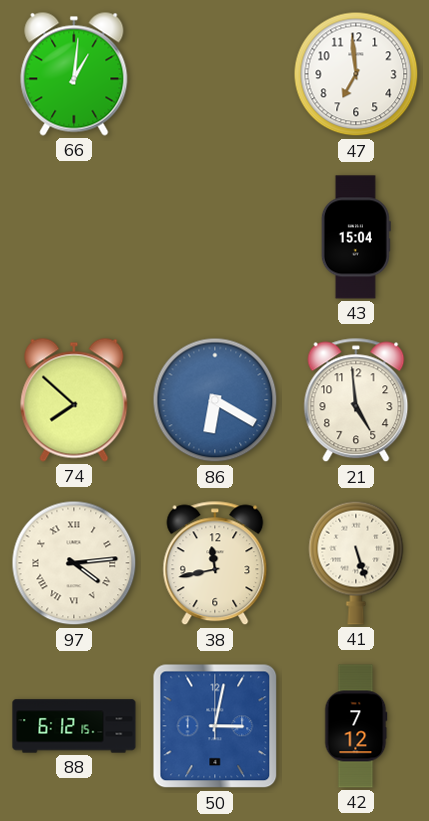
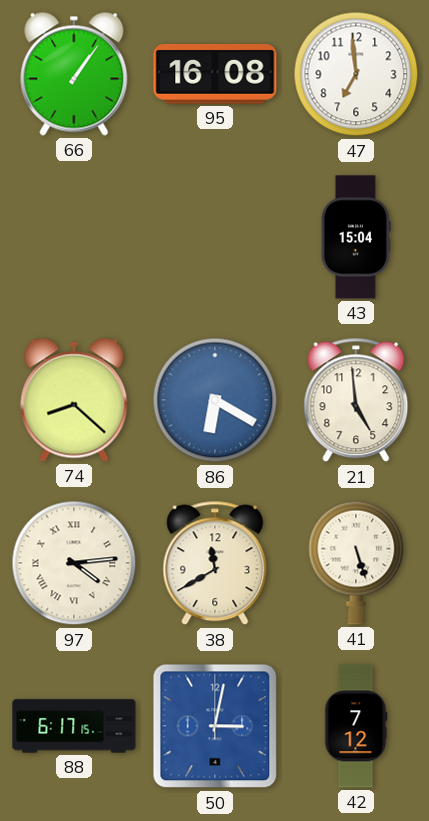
66: 1:01 -> 1:06
95: none -> 16:08
74: 7:52 -> 8:22
38: 11:43 -> 11:40
88: 6:12 -> 6:17
